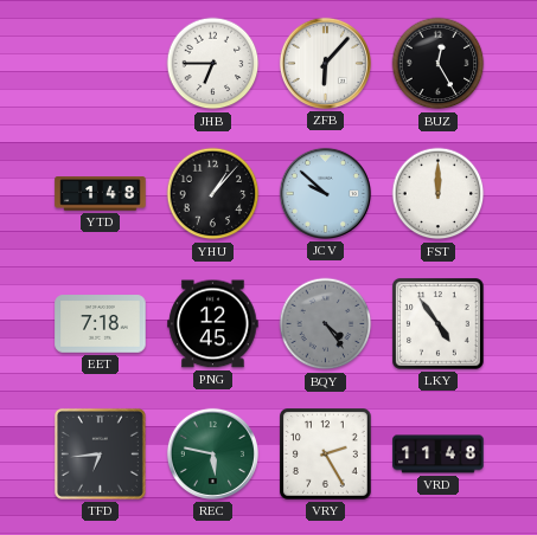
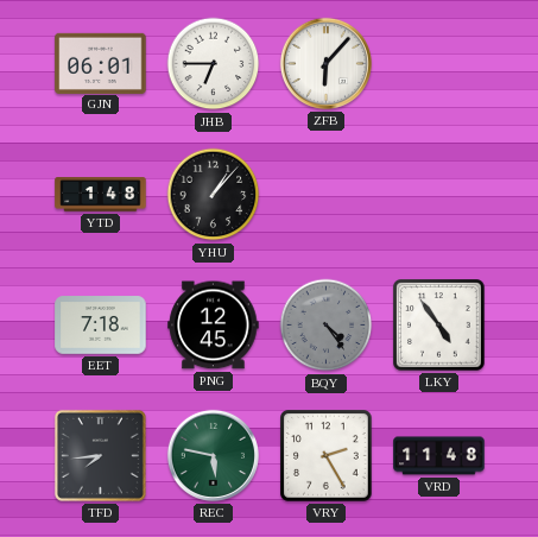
GJN: none -> 06:01
BUZ: 12:25 -> none
JCV: 9:52 -> none
FST: 12:00 -> none
TFD: 6:44 -> 7:44
